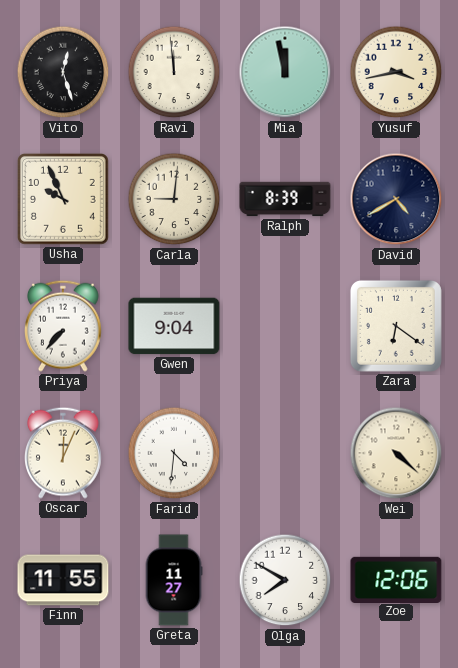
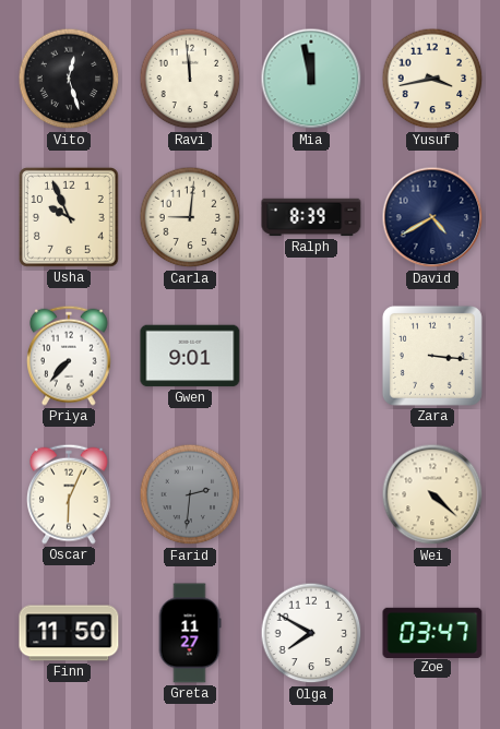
Gwen: 9:04 -> 9:01
Zara: 6:21 -> 3:16
Oscar: 12:04 -> 6:04
Farid: 4:31 -> 2:31
Farid dial: white -> grey
Finn: 11:55 -> 11:50
Zoe: 12:06 -> 03:47
